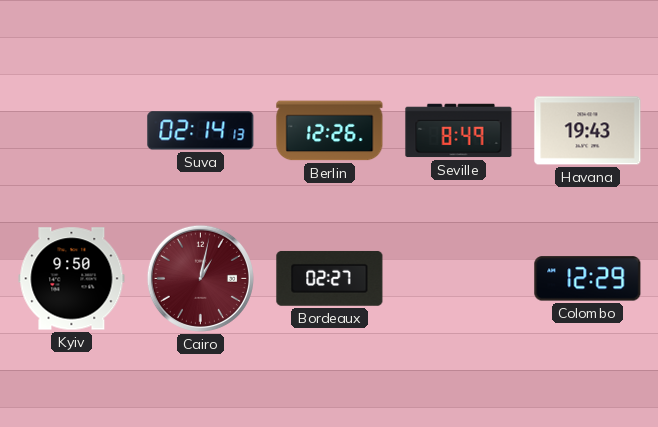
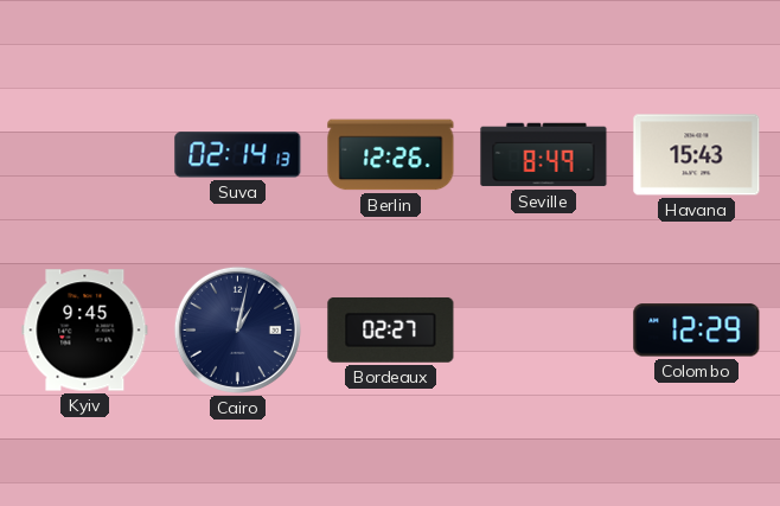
Havana: 19:43 -> 15:43
Kyiv: 9:50 -> 9:45
Cairo dial: burgundy -> navy
